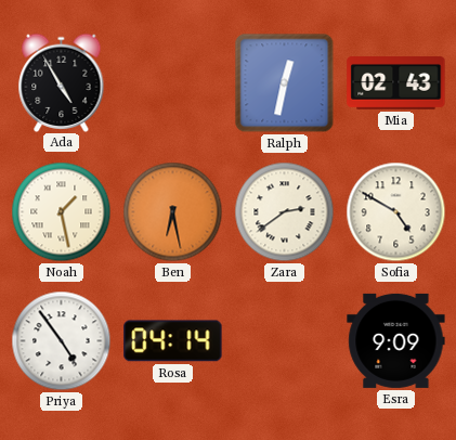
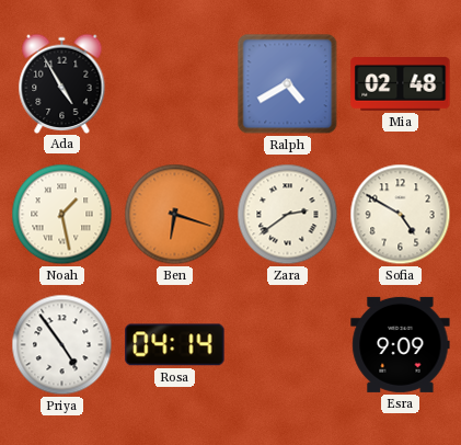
Ralph: 12:32 -> 4:40
Mia: 02:43 -> 02:48
Ben: 6:28 -> 6:18
